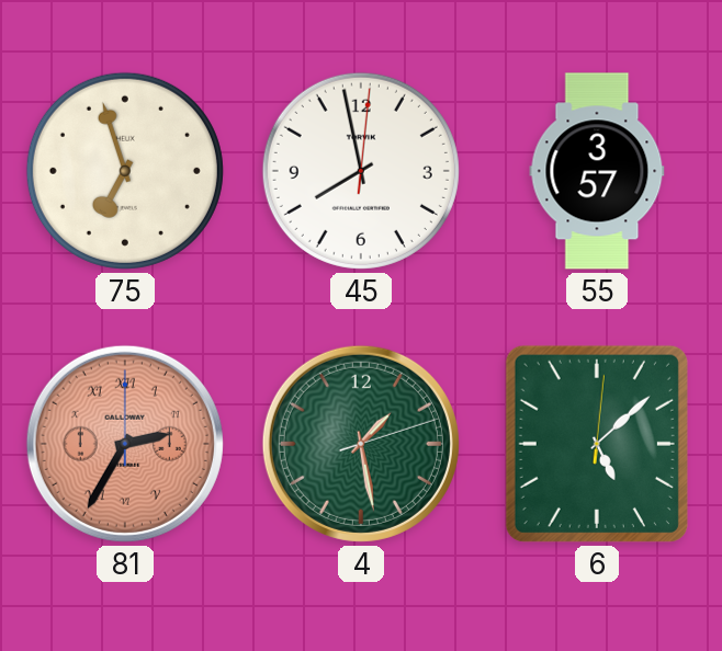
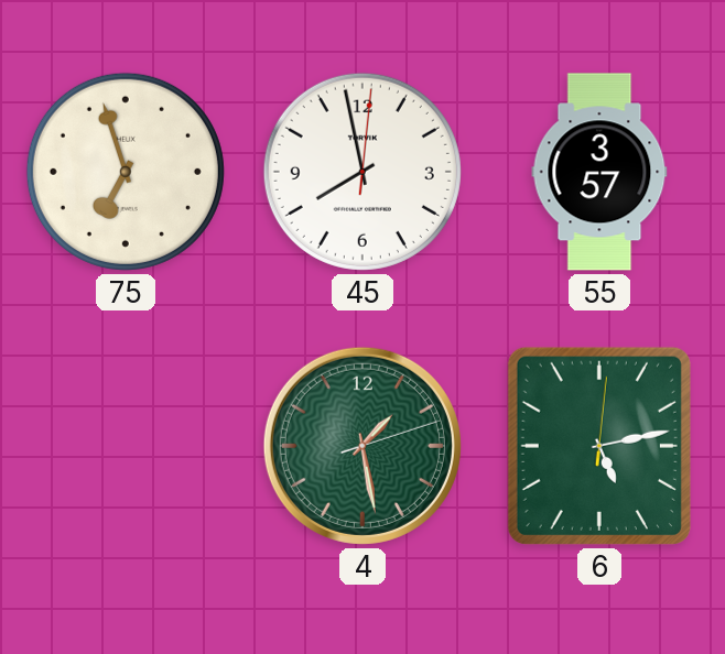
81: 2:35 -> none
6: 5:08 -> 5:13
